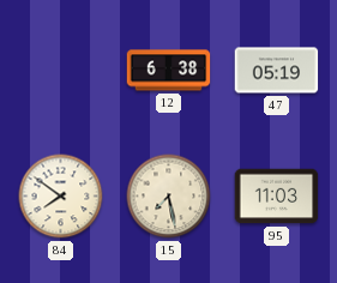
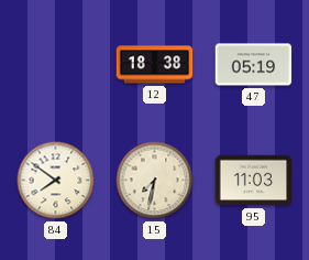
12: 6:38 -> 18:38
15: 7:28 -> 7:32
